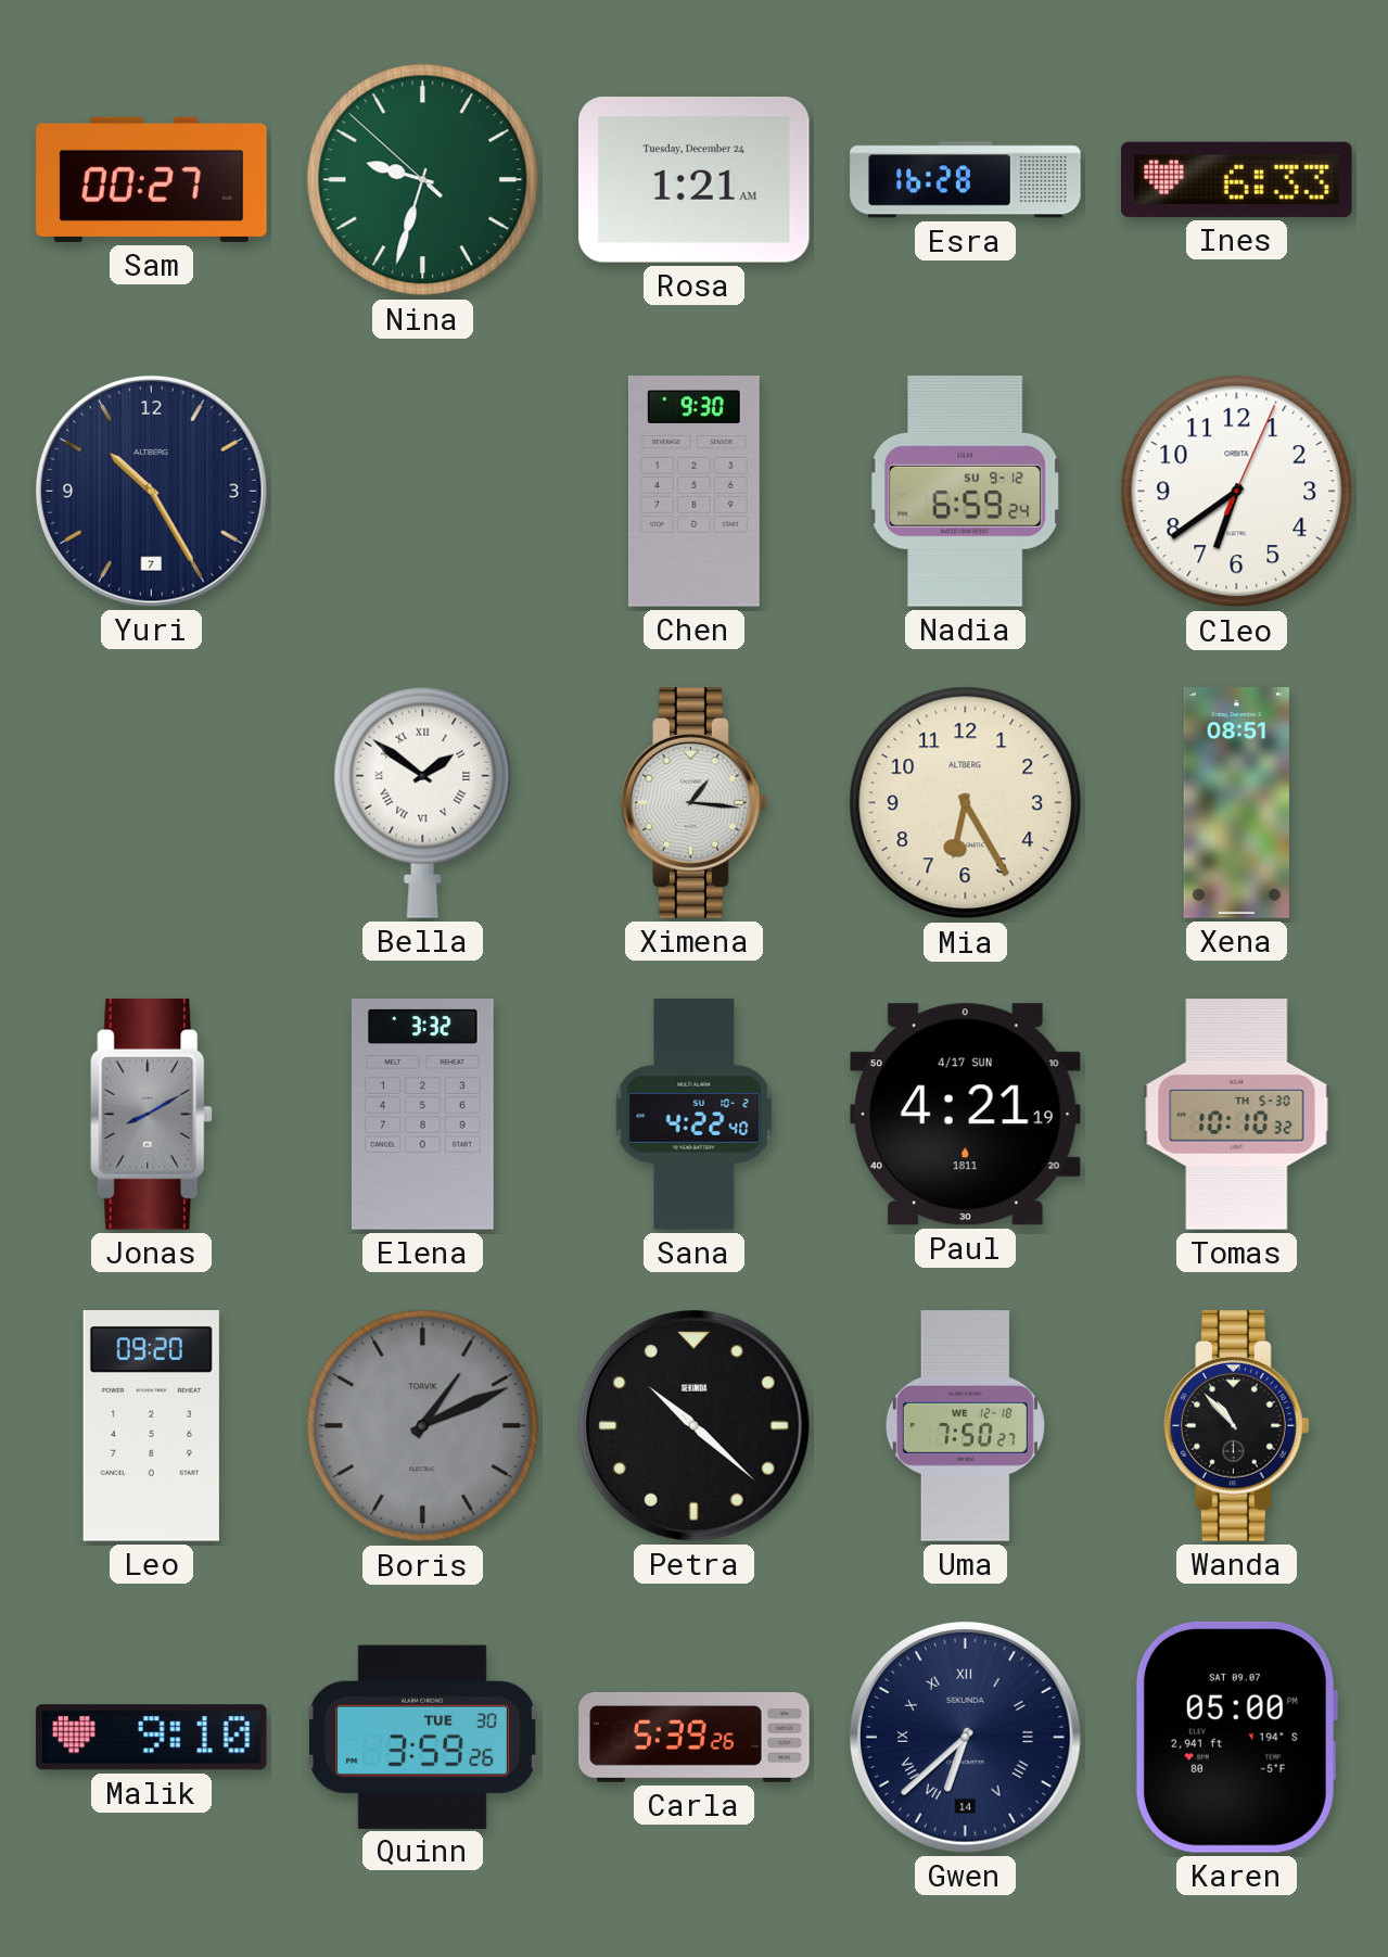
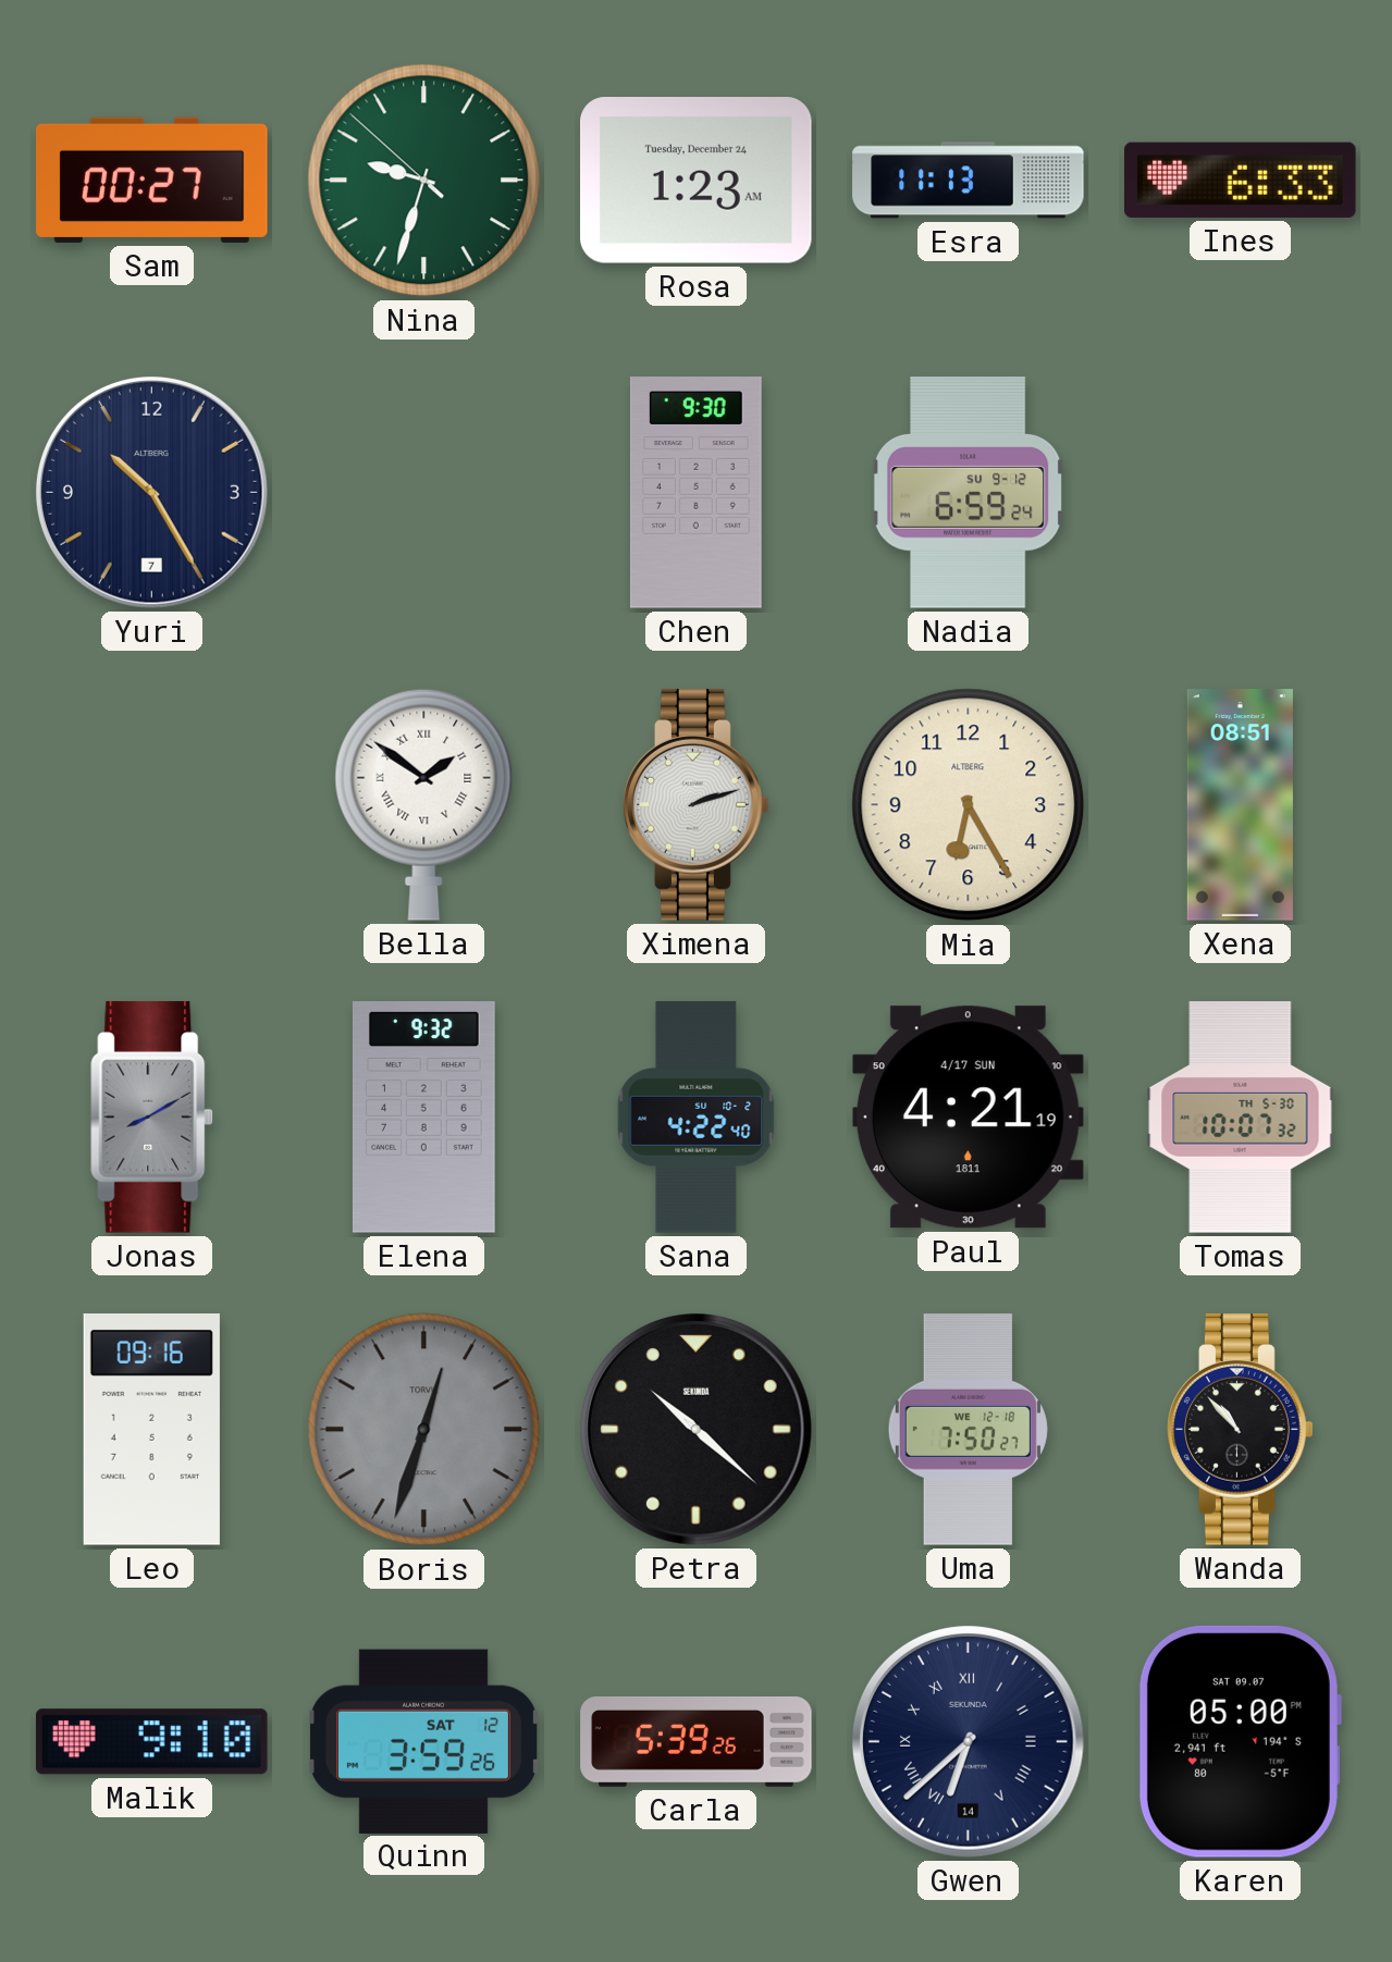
Rosa: 1:21 -> 1:23
Esra: 16:28 -> 11:13
Cleo: 6:39 -> none
Ximena: 1:16 -> 2:12
Elena: 3:32 -> 9:32
Tomas: 10:10 -> 10:07
Leo: 09:20 -> 09:16
Boris: 1:11 -> 12:33
Quinn date: TUE 30 -> SAT 12
